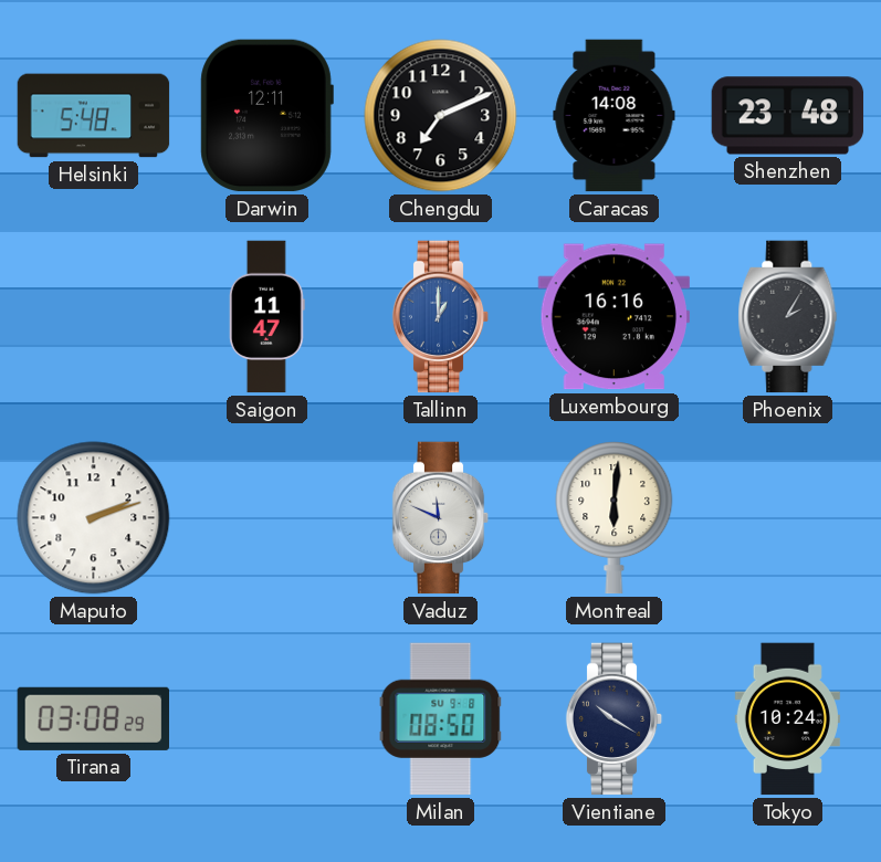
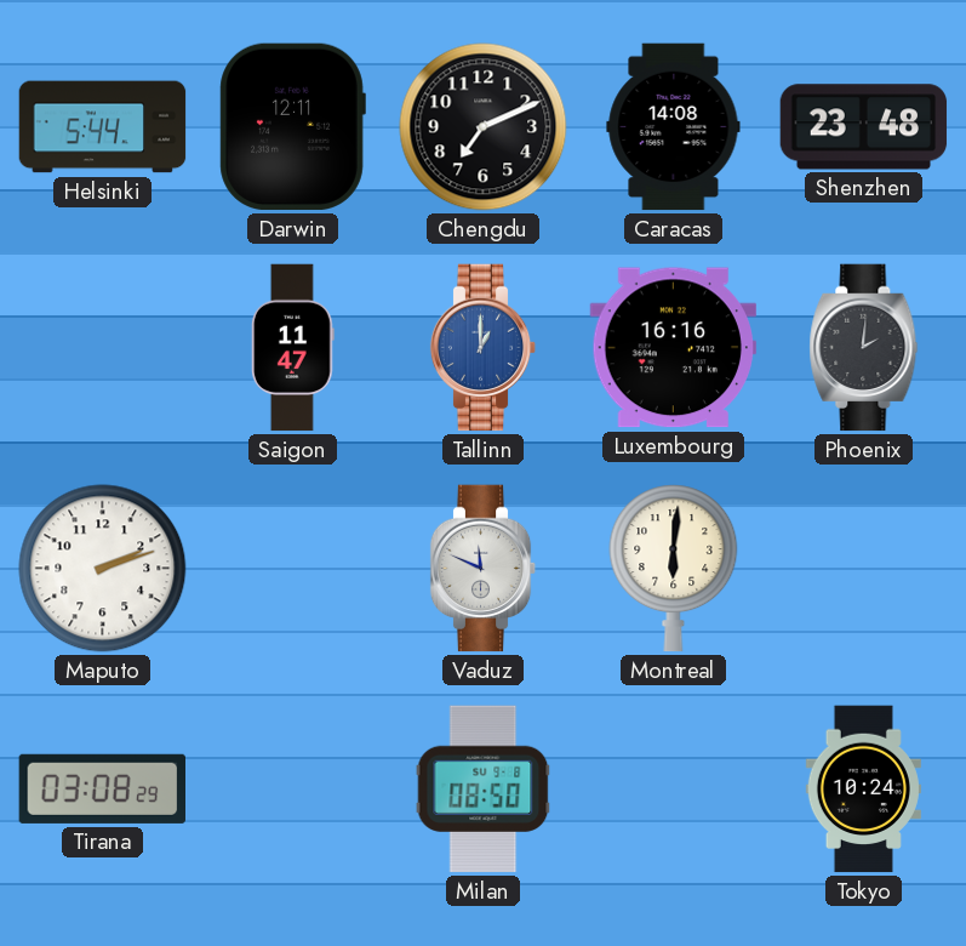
Helsinki: 5:48 -> 5:44
Phoenix: 2:05 -> 2:01
Vientiane: 10:20 -> none
